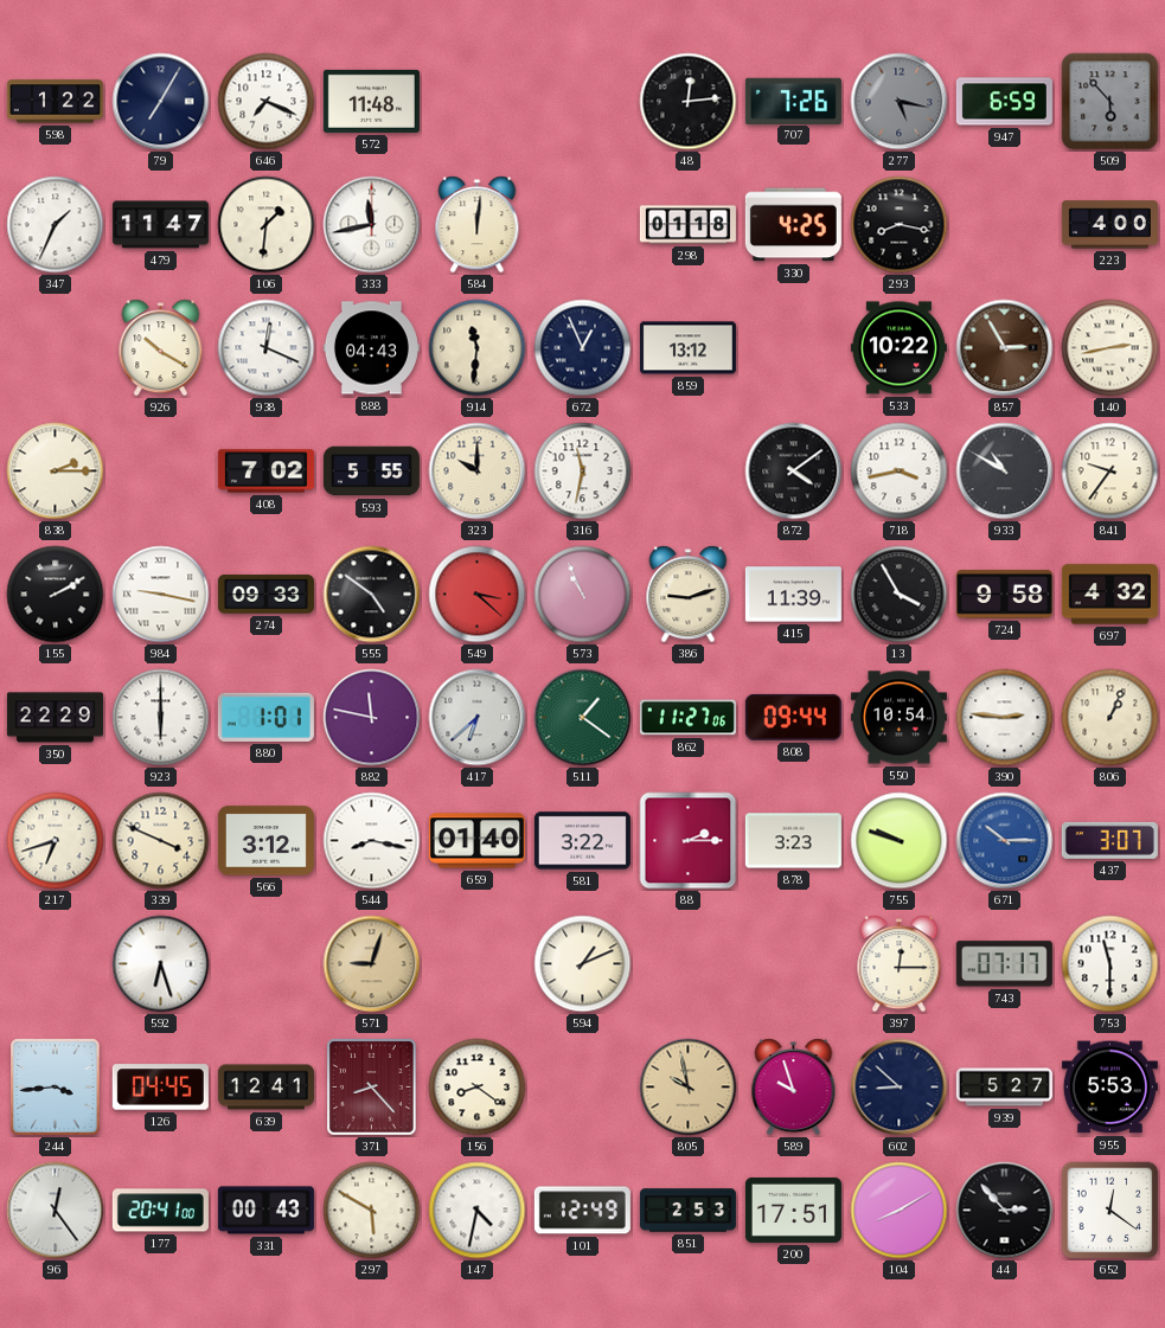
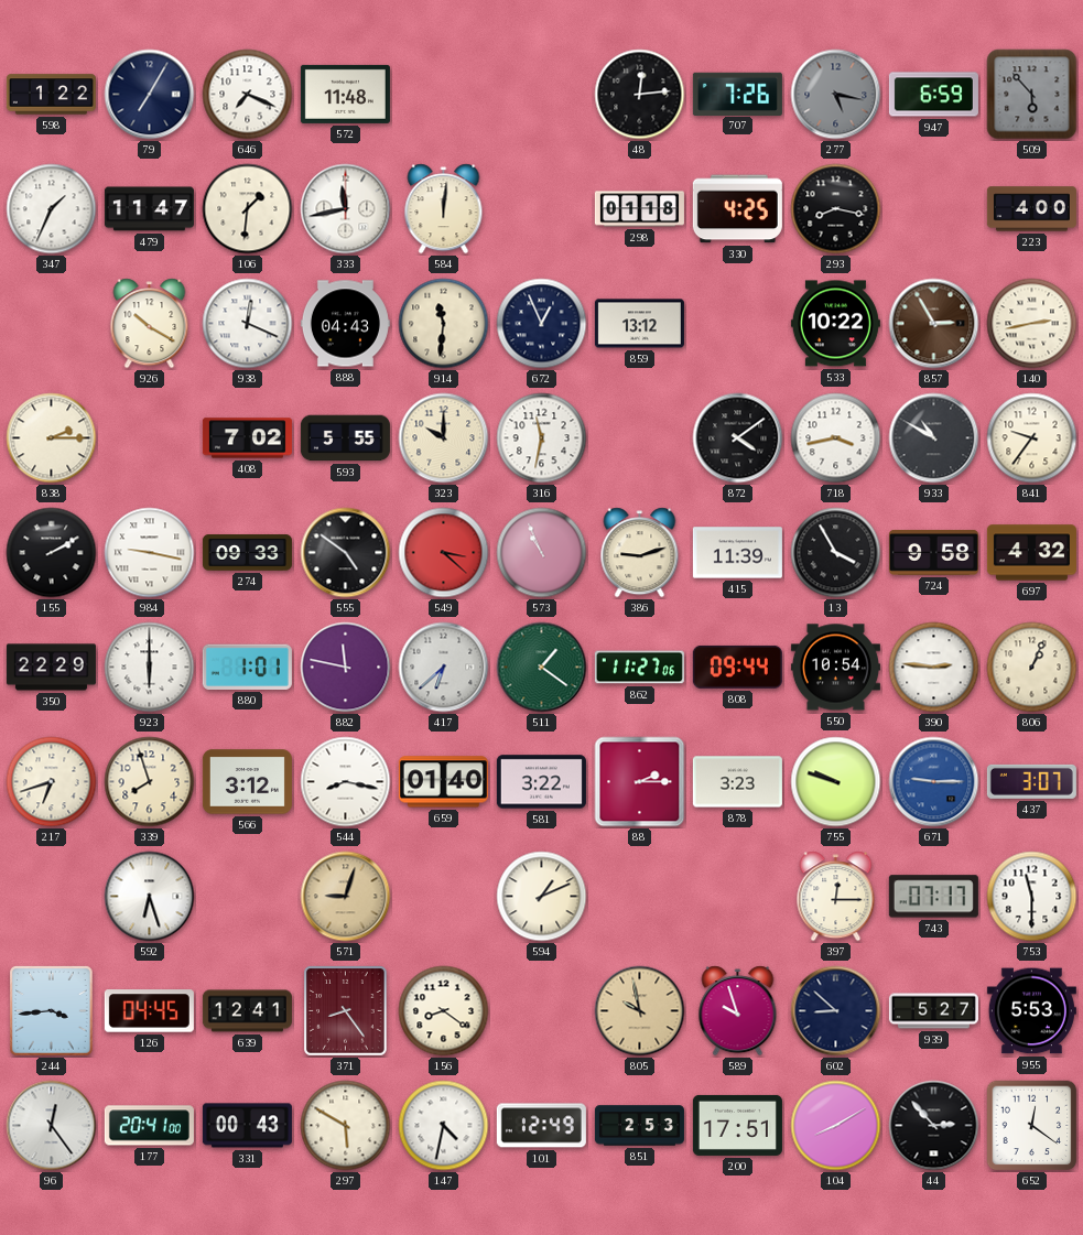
339: 3:49 -> 7:57
671: 10:15 -> 9:15
371: 8:23 -> 8:24
